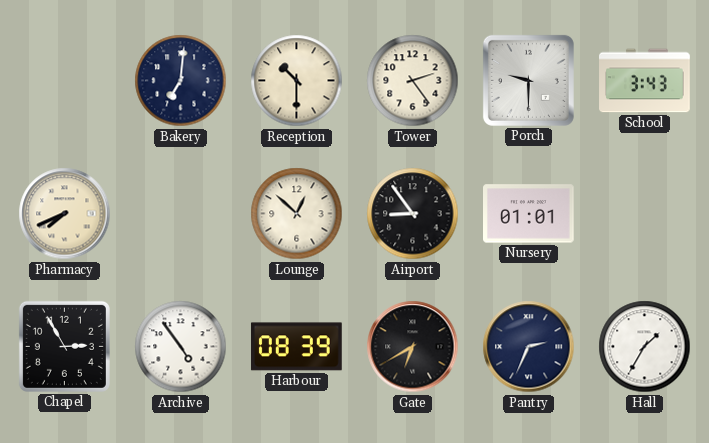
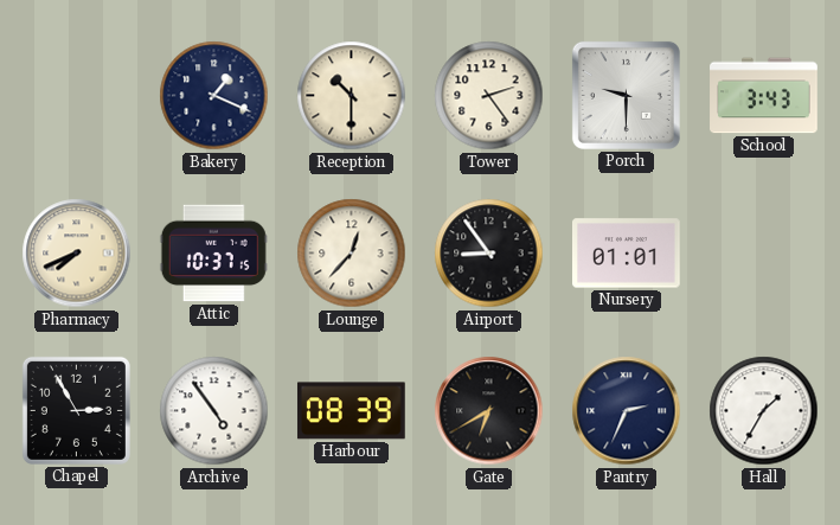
Bakery: 7:01 -> 1:19
Attic: none -> 10:37
Lounge: 12:52 -> 12:37
